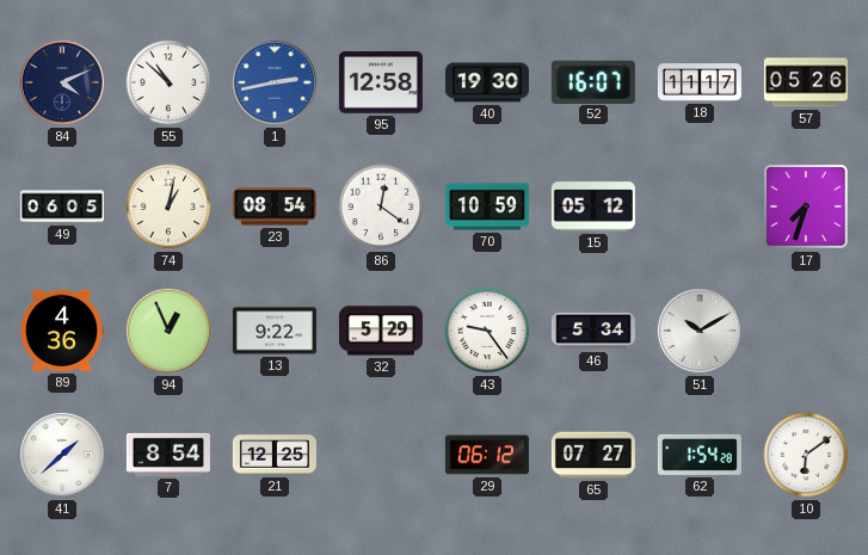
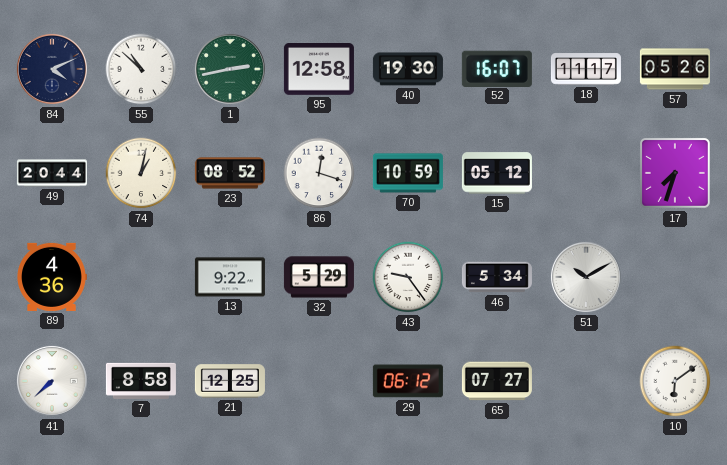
1 dial: blue -> green
49: 06:05 -> 20:44
23: 08:54 -> 08:52
86: 12:21 -> 12:18
94: 12:56 -> none
41: 1:38 -> 7:38
7: 8:54 -> 8:58
62: 1:54 -> none
